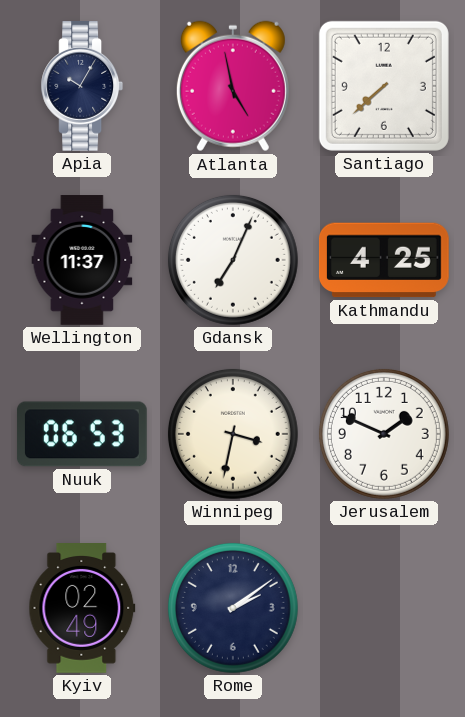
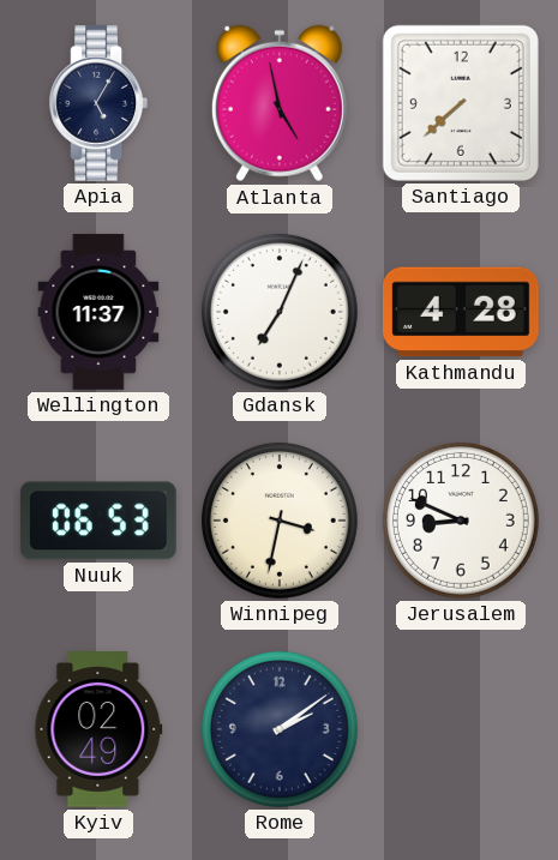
Apia: 10:05 -> 5:05
Kathmandu: 4:25 -> 4:28
Jerusalem: 1:49 -> 8:49
